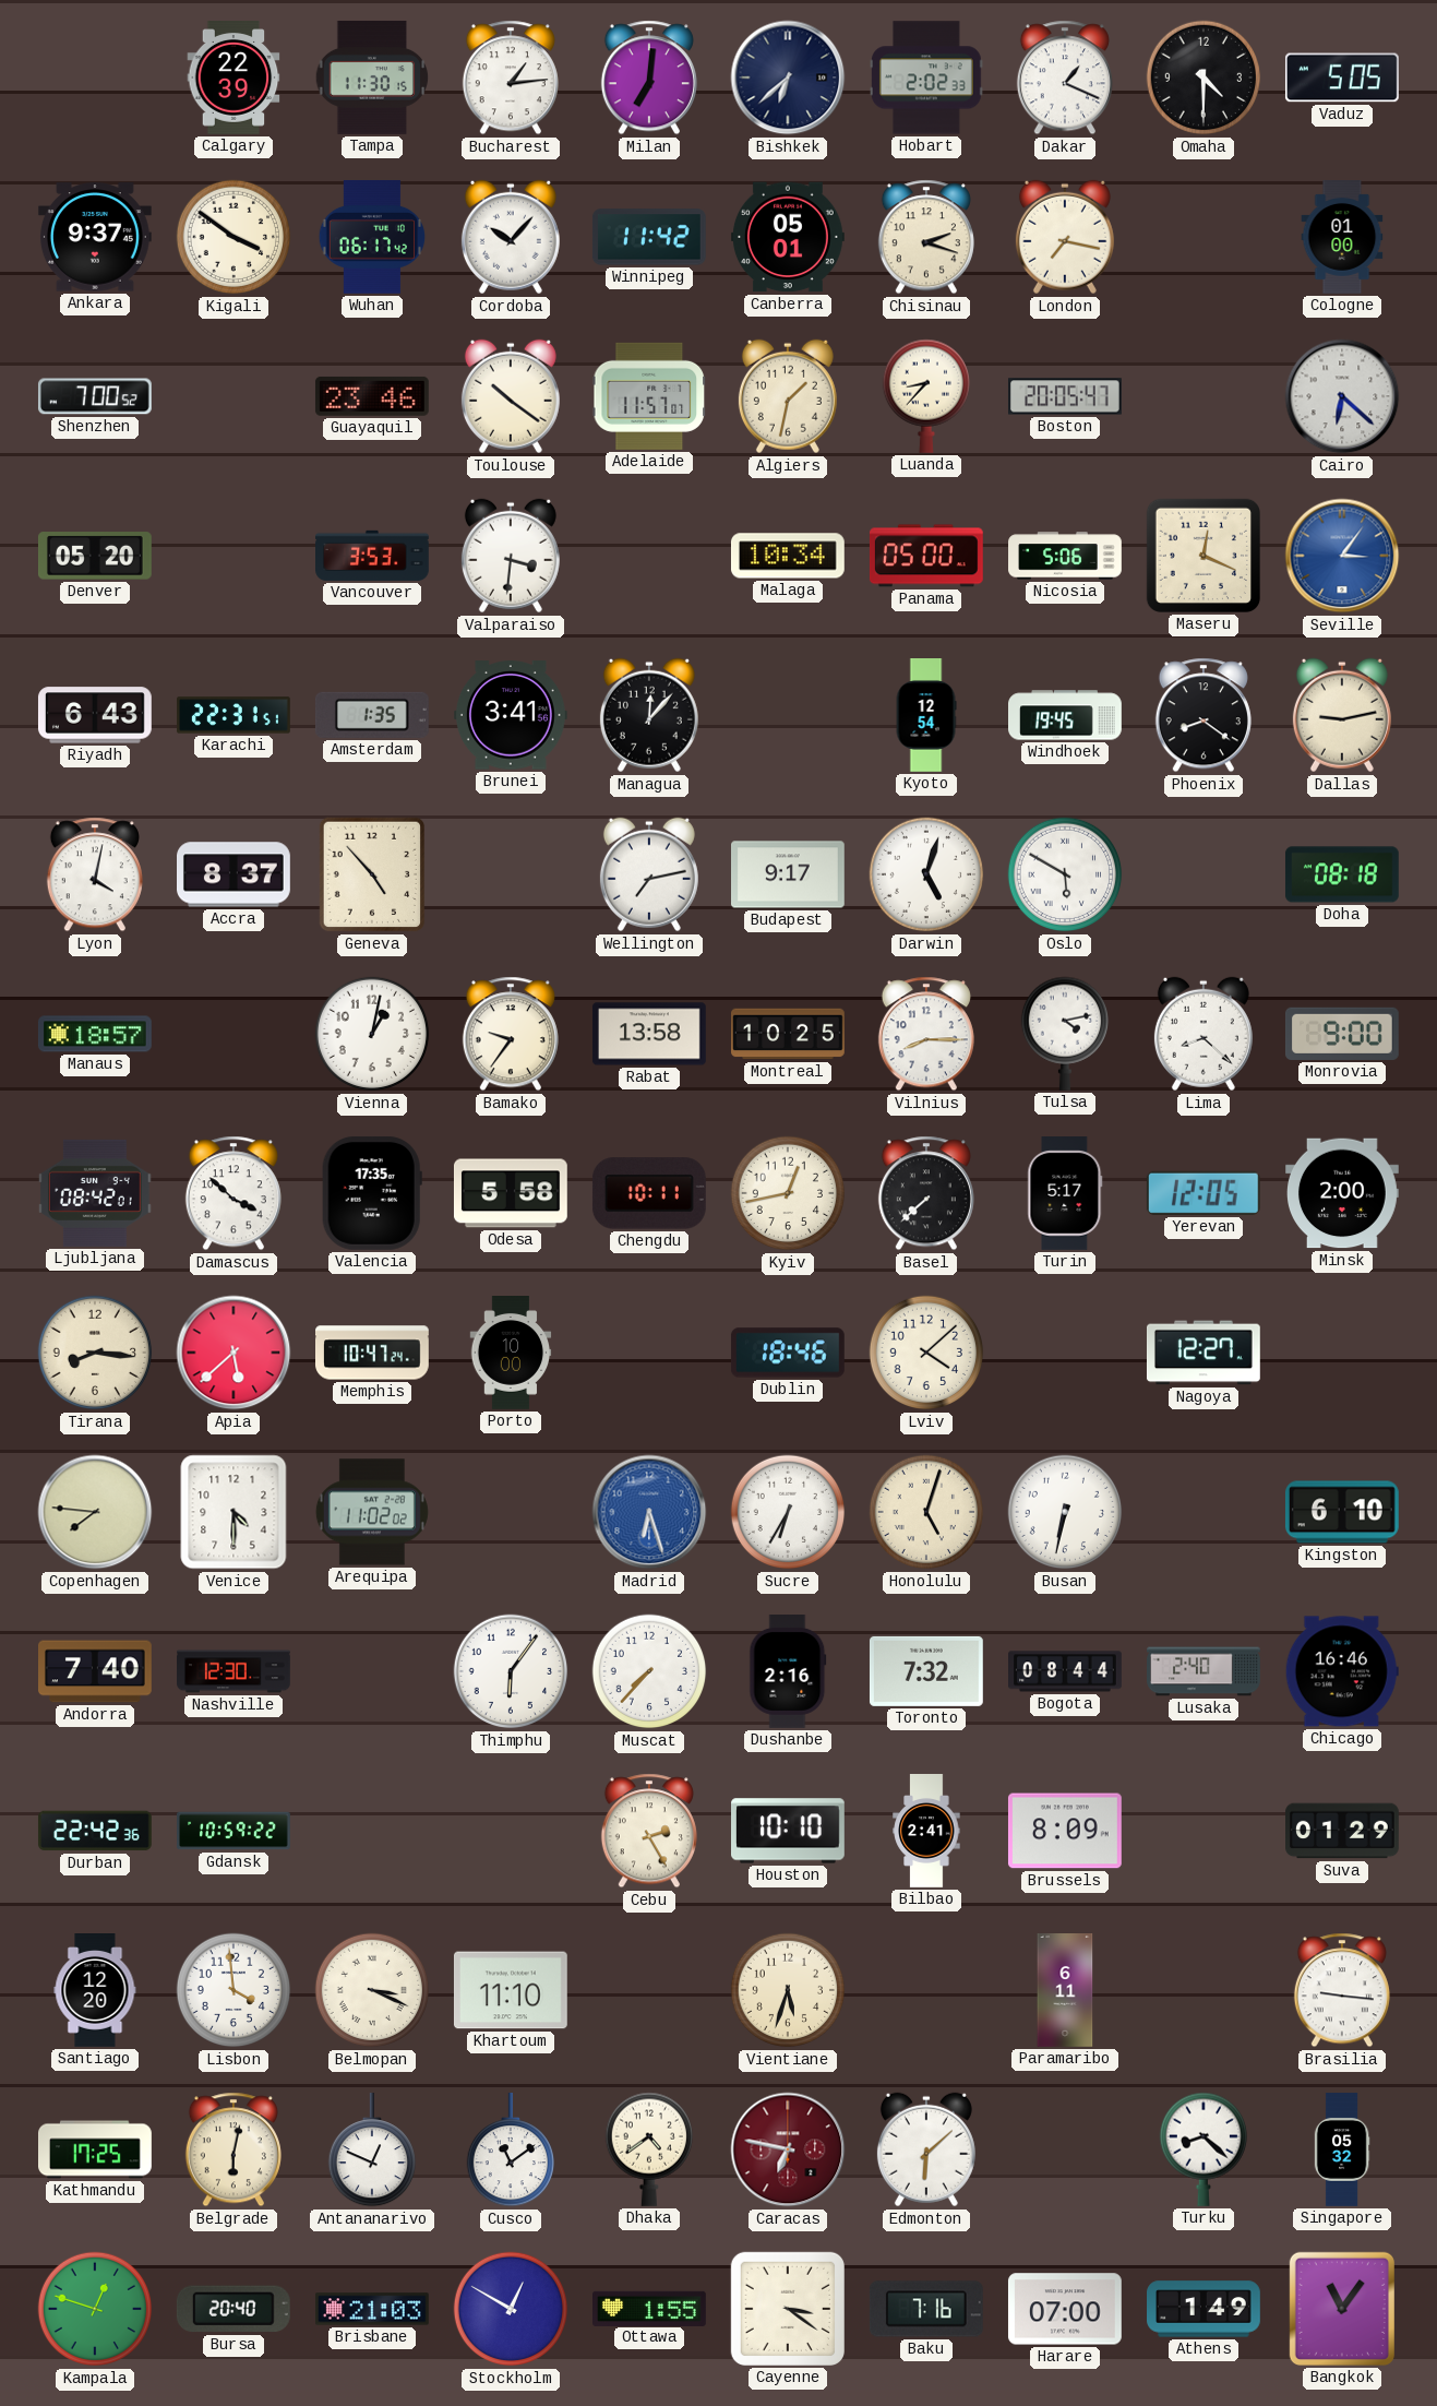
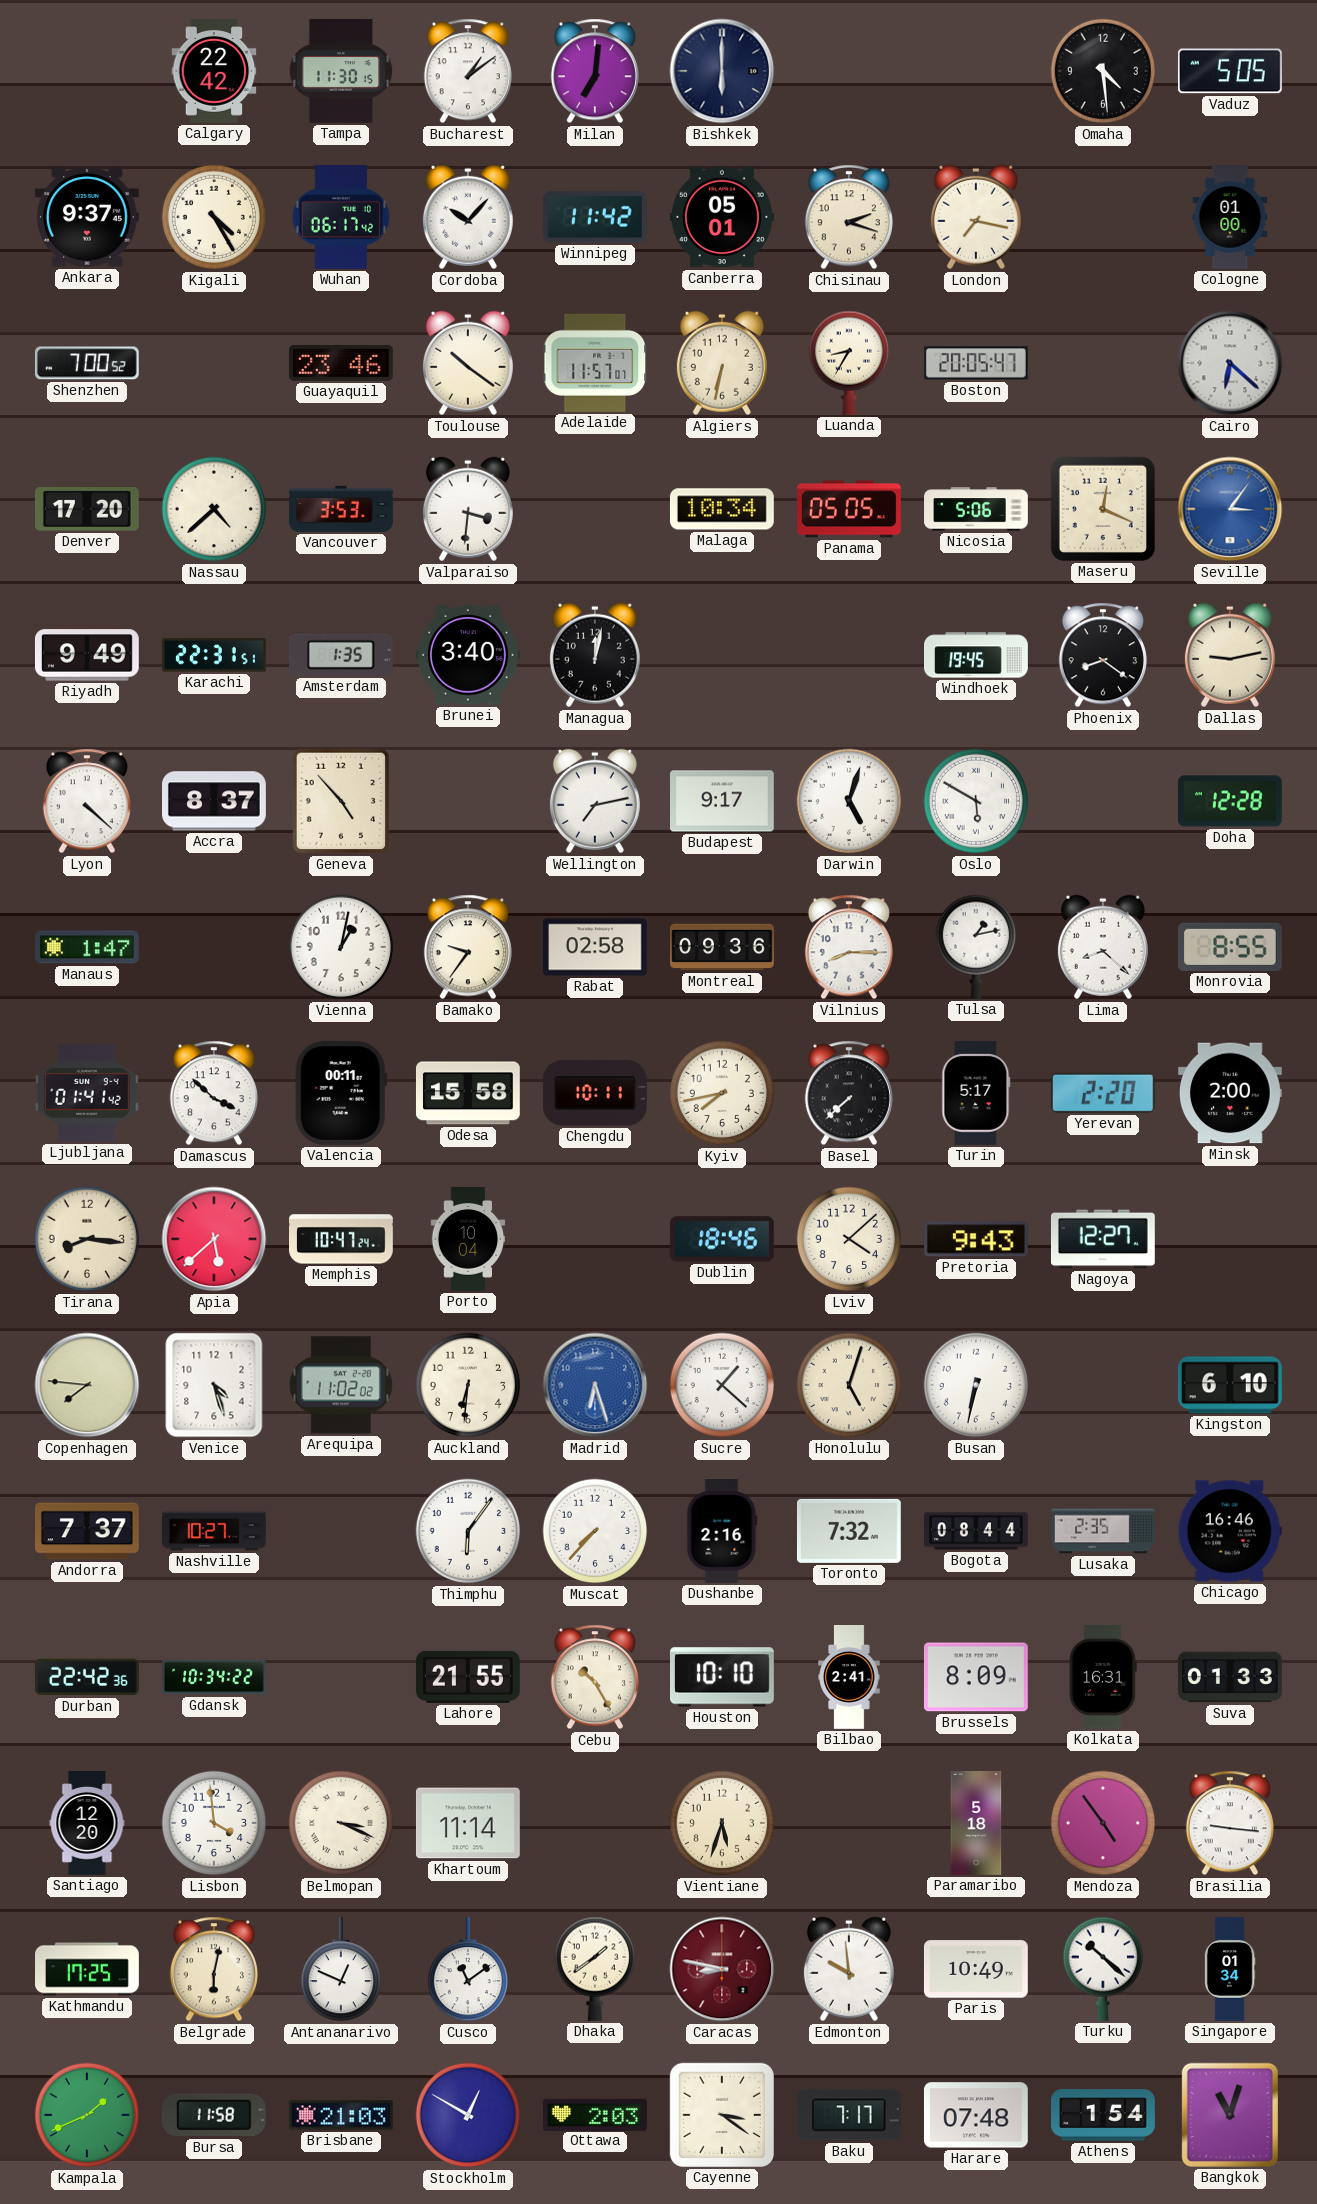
Calgary: 22:39 -> 22:42
Bucharest: 1:14 -> 1:09
Bishkek: 6:38 -> 6:00
Hobart: 2:02 -> none
Dakar: 1:19 -> none
Omaha: 4:30 -> 4:29
Kigali: 3:51 -> 4:25
Algiers: 1:32 -> 6:32
Luanda: 8:37 -> 8:35
Denver: 05:20 -> 17:20
Nassau: none -> 4:38
Panama: 05:00 -> 05:05
Riyadh: 6:43 -> 9:49
Brunei: 3:41 -> 3:40
Managua: 12:07 -> 12:02
Kyoto: 12:54 -> none
Lyon: 4:02 -> 4:22
Doha: 08:18 -> 12:28
Manaus: 18:57 -> 1:47
Rabat: 13:58 -> 02:58
Montreal: 10:25 -> 09:36
Tulsa: 4:13 -> 1:13
Monrovia: 9:00 -> 8:55
Ljubljana: 08:42 -> 01:41
Valencia: 17:35 -> 00:11
Odesa: 5:58 -> 15:58
Kyiv: 12:43 -> 7:43
Yerevan: 12:05 -> 2:20
Porto: 10:00 -> 10:04
Pretoria: none -> 9:43
Venice: 4:30 -> 4:27
Auckland: none -> 6:31
Sucre: 6:35 -> 1:22
Andorra: 7:40 -> 7:37
Nashville: 12:30 -> 10:27
Lusaka: 2:40 -> 2:35
Gdansk: 10:59 -> 10:34
Lahore: none -> 21:55
Cebu: 2:25 -> 10:25
Kolkata: none -> 16:31
Suva: 01:29 -> 01:33
Khartoum: 11:10 -> 11:14
Paramaribo: 6:11 -> 5:18
Mendoza: none -> 4:54
Dhaka: 4:39 -> 1:39
Caracas: 6:47 -> 8:47
Edmonton: 6:08 -> 9:59
Paris: none -> 10:49
Turku: 8:22 -> 10:22
Singapore: 05:32 -> 01:34
Kampala: 12:48 -> 1:41
Bursa: 20:40 -> 11:58
Ottawa: 1:55 -> 2:03
Baku: 7:16 -> 7:17
Harare: 07:00 -> 07:48
Athens: 1:49 -> 1:54
Bangkok: 11:06 -> 11:03
